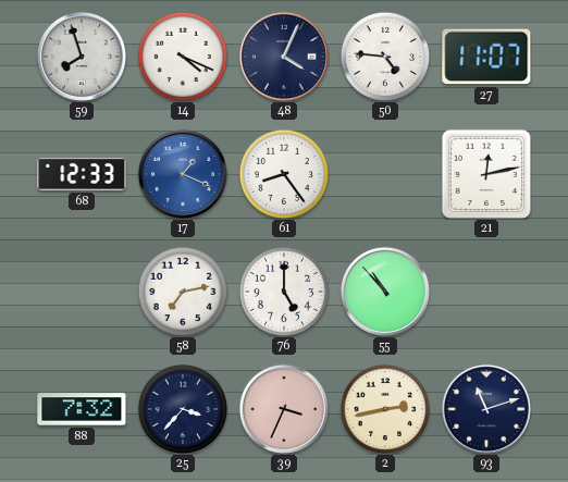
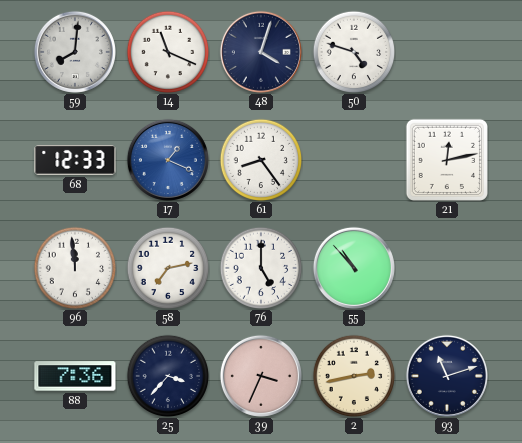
59: 7:57 -> 8:01
14: 4:19 -> 11:19
48: 4:04 -> 4:03
50: 4:46 -> 4:48
27: 11:07 -> none
96: none -> 11:59
88: 7:32 -> 7:36
